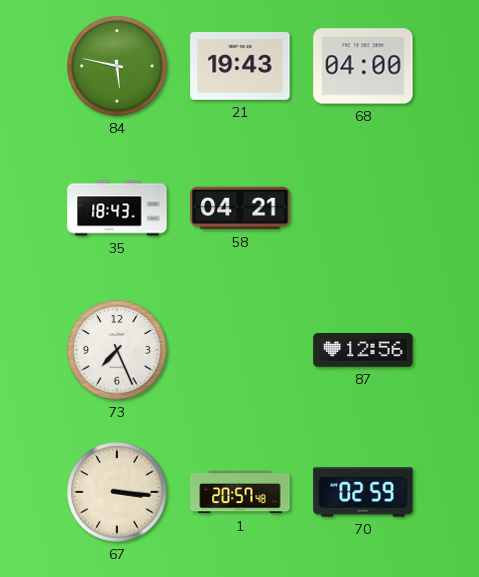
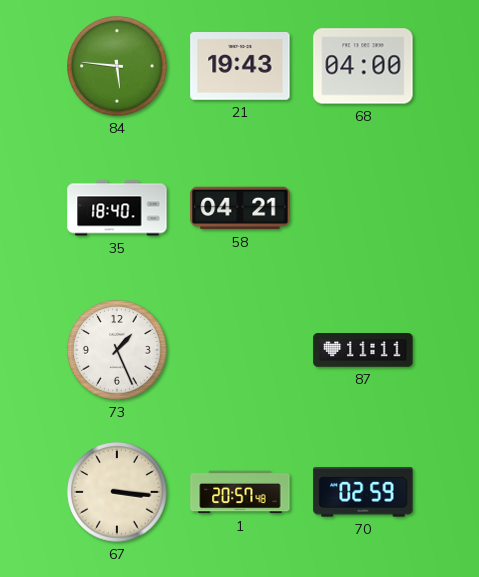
84: 5:47 -> 5:46
35: 18:43 -> 18:40
73: 7:26 -> 1:26
87: 12:56 -> 11:11
